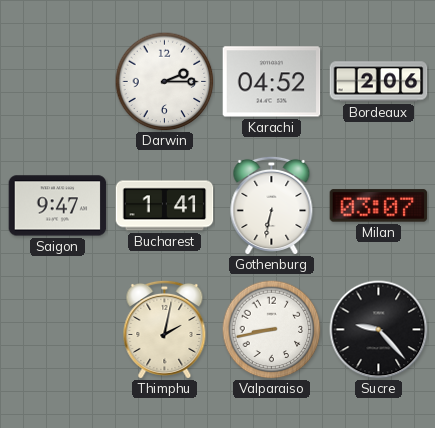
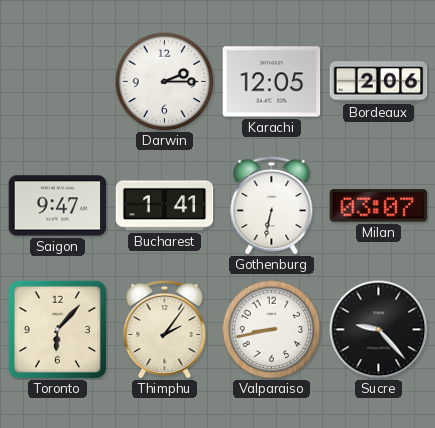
Karachi: 04:52 -> 12:05
Toronto: none -> 6:07
Thimphu: 2:02 -> 2:06
